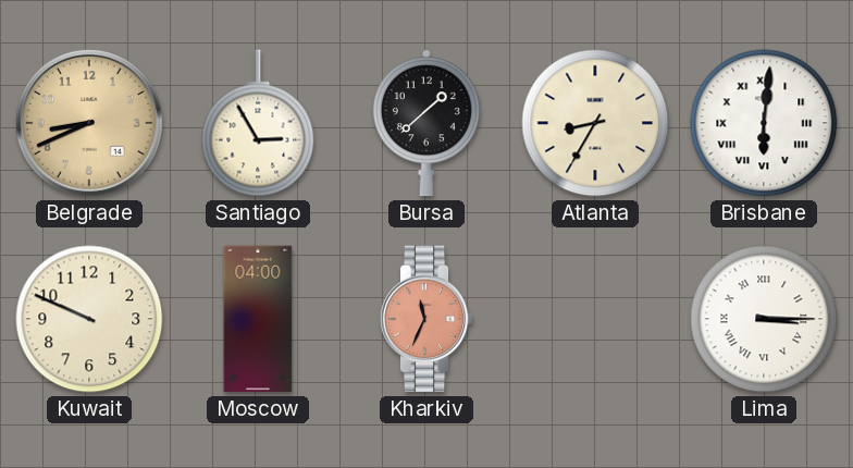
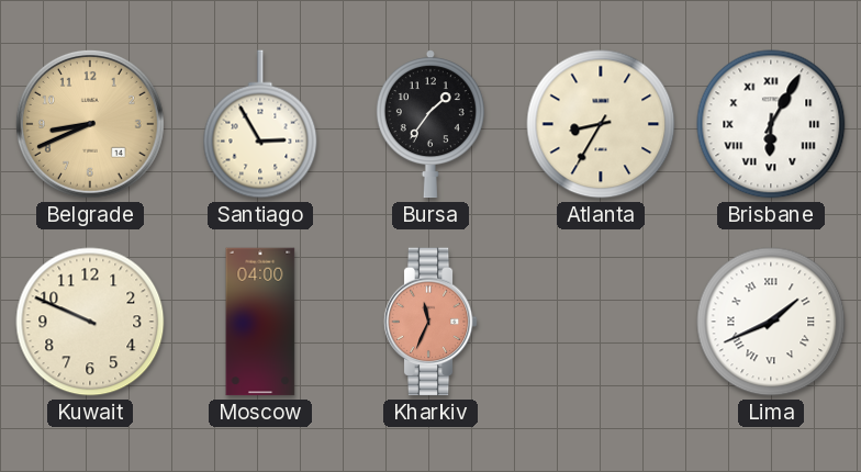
Bursa: 1:38 -> 1:36
Brisbane: 6:01 -> 6:05
Lima: 3:15 -> 1:41
